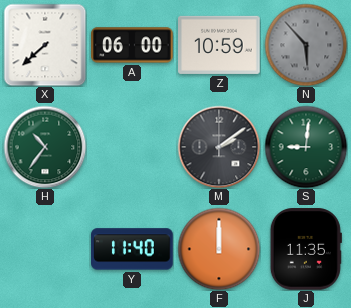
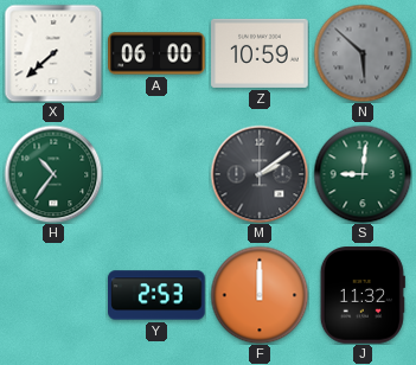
N: 5:53 -> 5:52
Y: 11:40 -> 2:53
J: 11:35 -> 11:32
